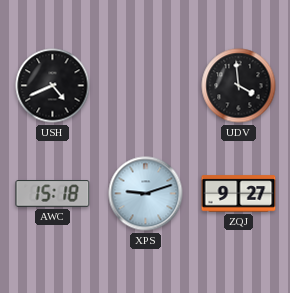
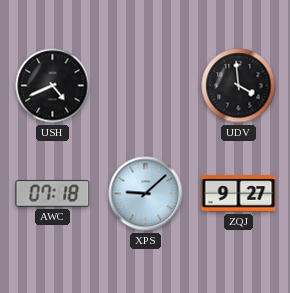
AWC: 15:18 -> 07:18
XPS: 9:12 -> 9:08
